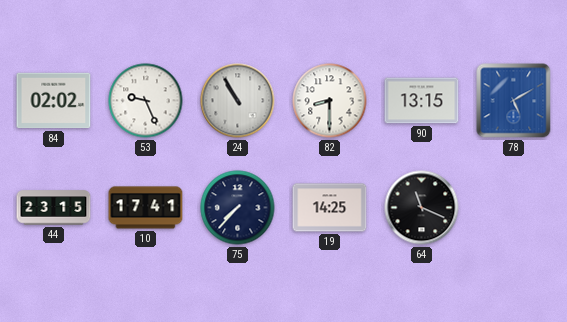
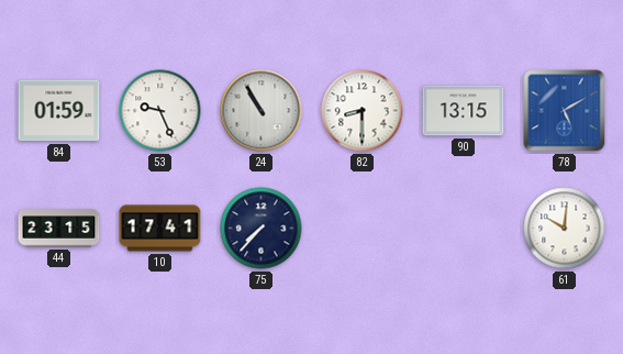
84: 02:02 -> 01:59
19: 14:25 -> none
64: 11:19 -> none
61: none -> 10:01
